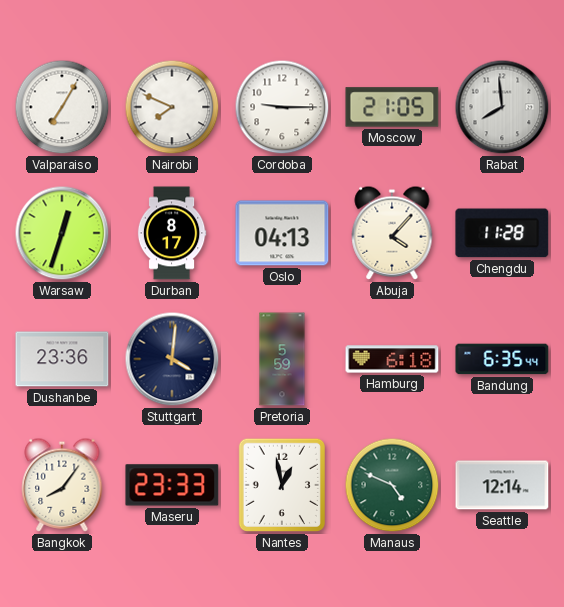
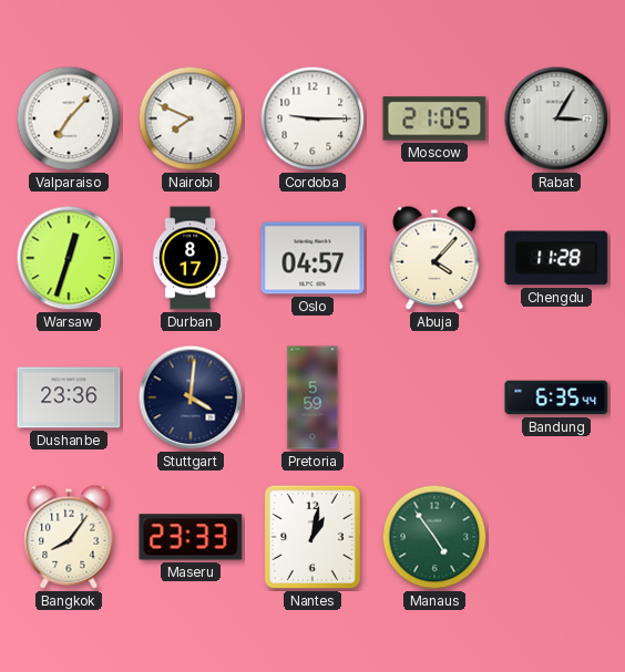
Valparaiso: 7:05 -> 7:07
Rabat: 7:59 -> 3:05
Oslo: 04:13 -> 04:57
Hamburg: 6:18 -> none
Nantes: 12:58 -> 1:02
Manaus: 4:49 -> 4:54
Seattle: 12:14 -> none
